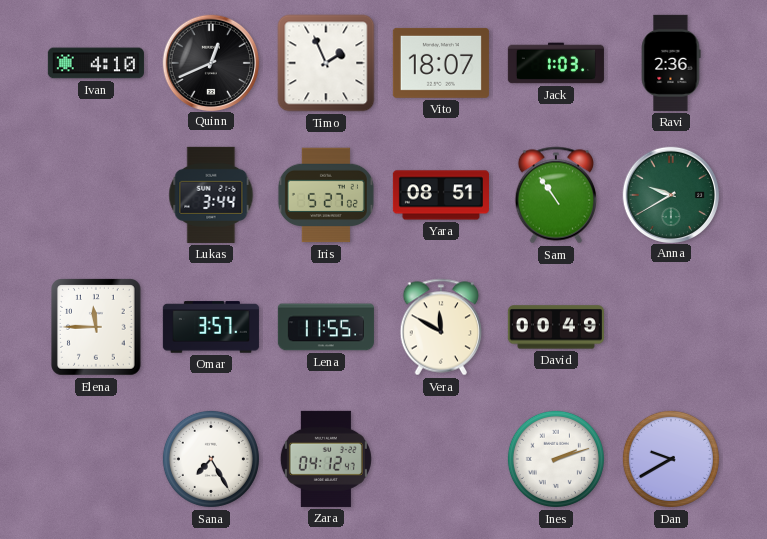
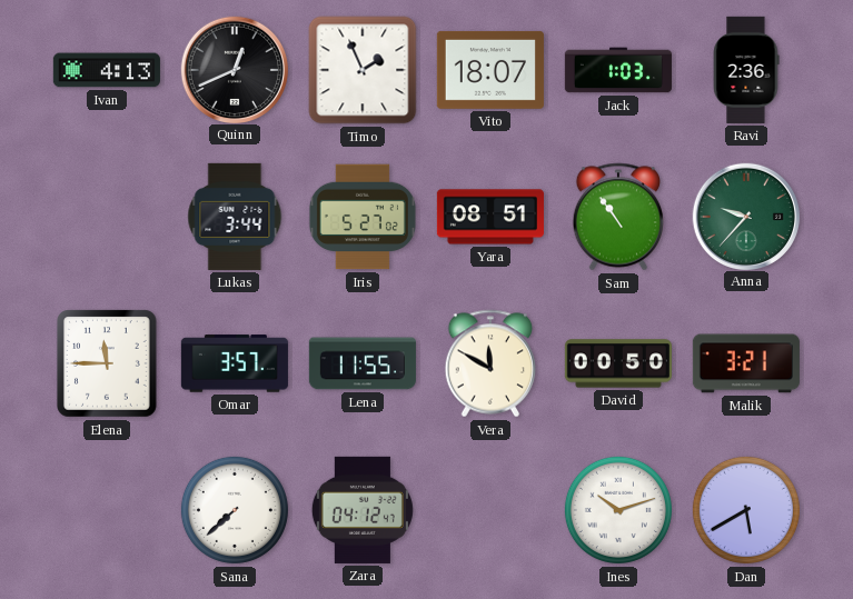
Ivan: 4:10 -> 4:13
Anna: 9:40 -> 9:37
David: 00:49 -> 00:50
Malik: none -> 3:21
Sana: 7:25 -> 7:38
Ines: 2:12 -> 10:12
Dan: 9:40 -> 5:40
